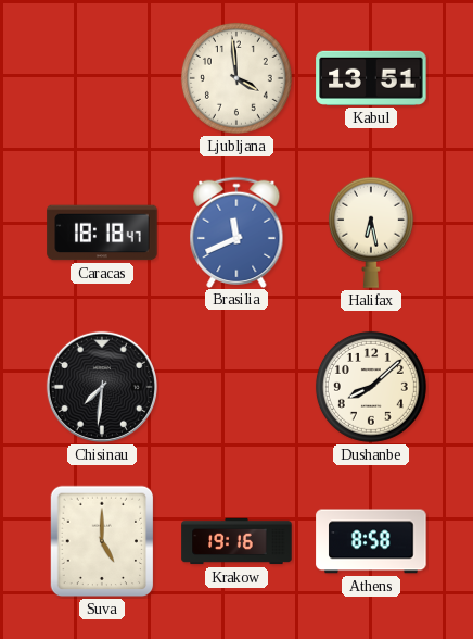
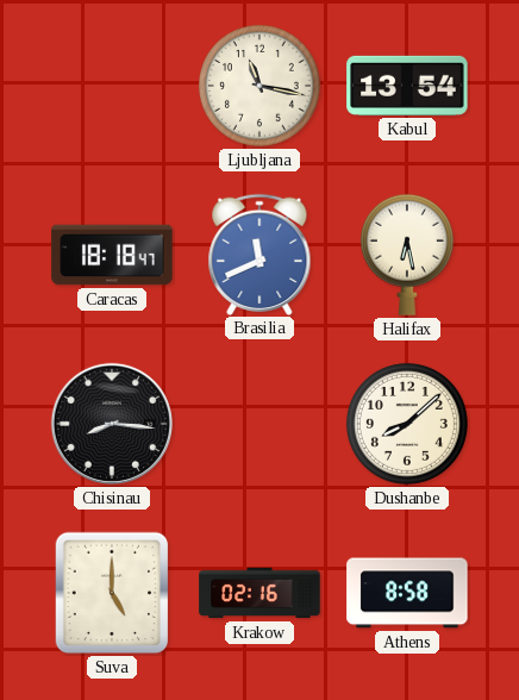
Ljubljana: 3:59 -> 11:17
Kabul: 13:51 -> 13:54
Chisinau: 7:31 -> 8:16
Krakow: 19:16 -> 02:16
